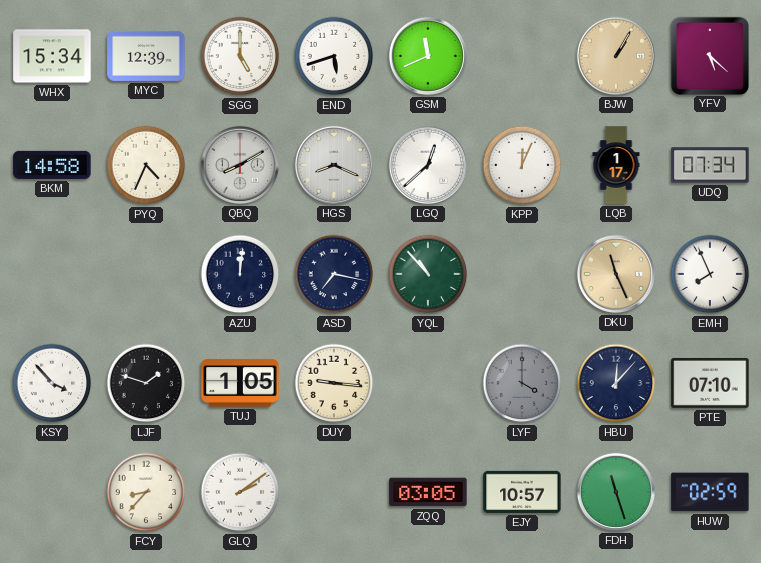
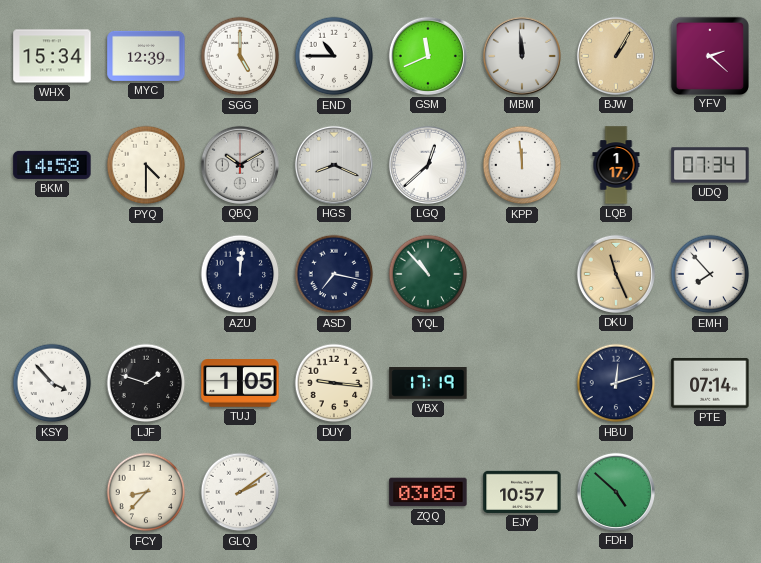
END: 5:42 -> 10:45
MBM: none -> 11:59
YFV: 5:22 -> 2:22
PYQ: 4:34 -> 4:30
QBQ: 8:10 -> 10:10
KPP: 12:04 -> 11:59
EMH: 7:56 -> 7:53
VBX: none -> 17:19
LYF: 4:00 -> none
HBU: 12:07 -> 12:12
PTE: 07:10 -> 07:14
FDH: 11:27 -> 4:52
HUW: 02:59 -> none
